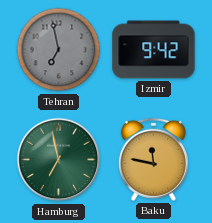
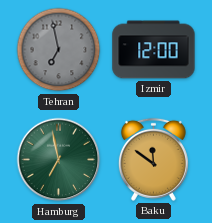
Izmir: 9:42 -> 12:00
Baku: 11:47 -> 11:51
